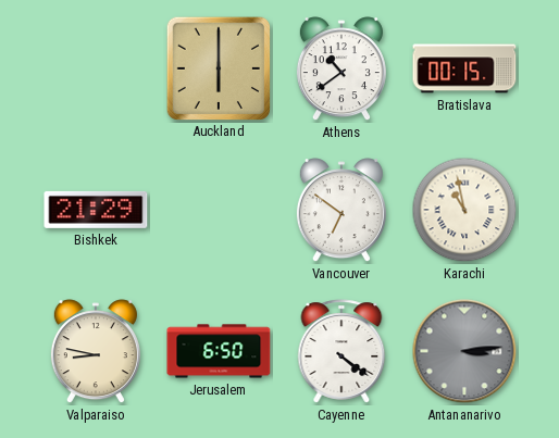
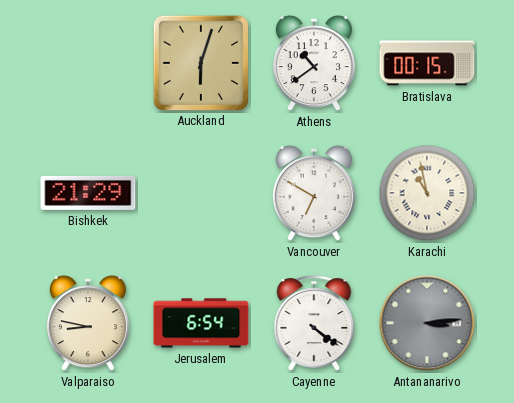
Auckland: 6:00 -> 6:03
Vancouver: 6:51 -> 6:50
Jerusalem: 6:50 -> 6:54
